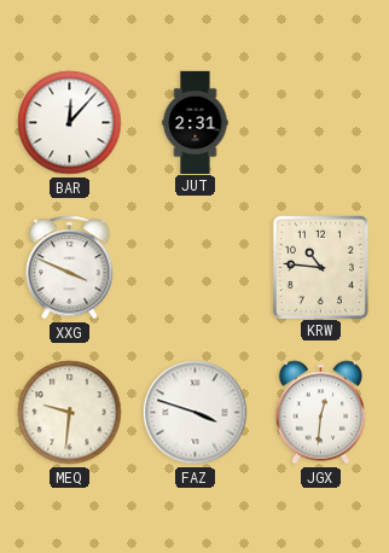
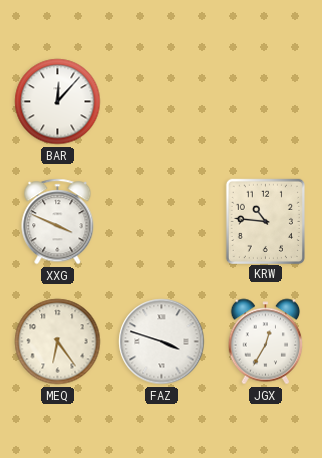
JUT: 2:31 -> none
MEQ: 9:31 -> 6:24
JGX: 12:31 -> 12:35
